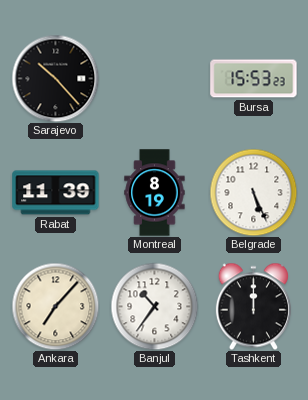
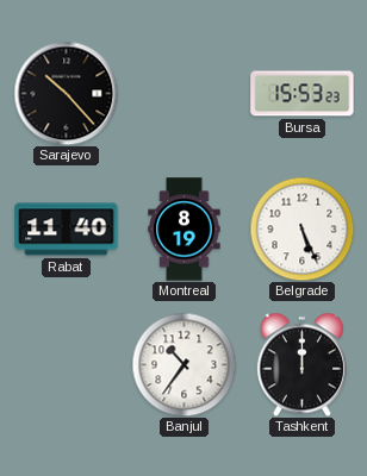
Rabat: 11:39 -> 11:40
Ankara: 7:07 -> none
